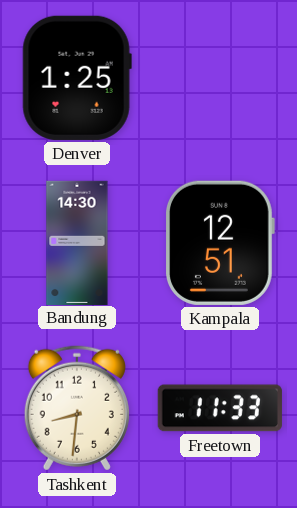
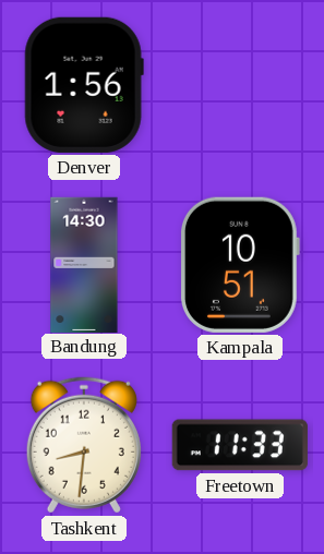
Denver: 1:25 -> 1:56
Kampala: 12:51 -> 10:51
